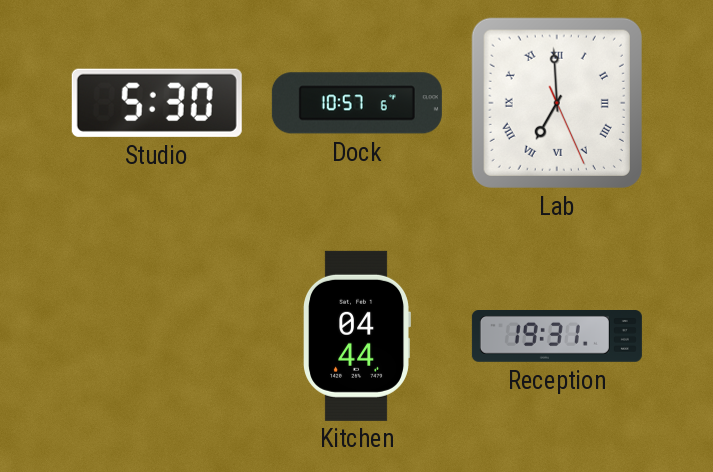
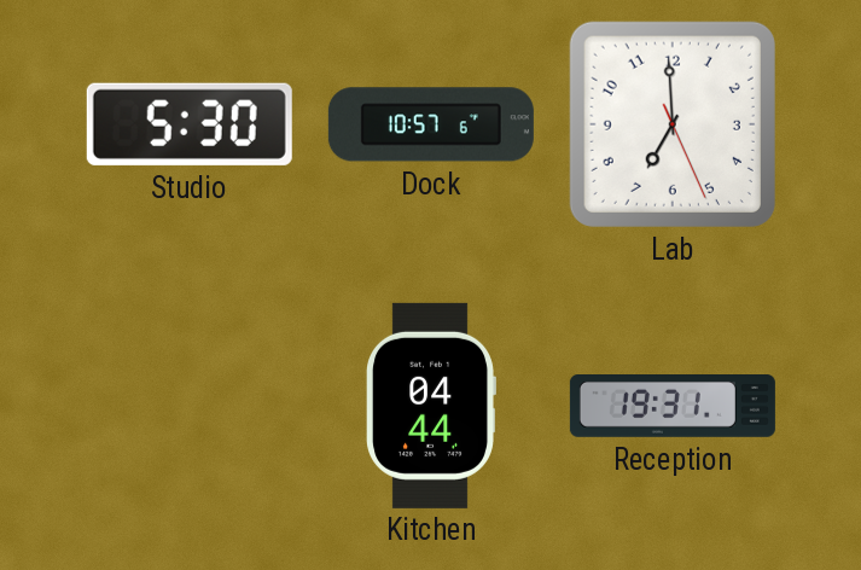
Lab numerals: Roman -> Arabic
